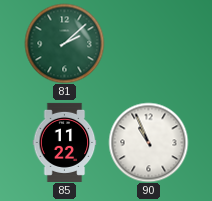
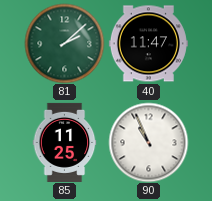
40: none -> 11:47
85: 11:22 -> 11:25
